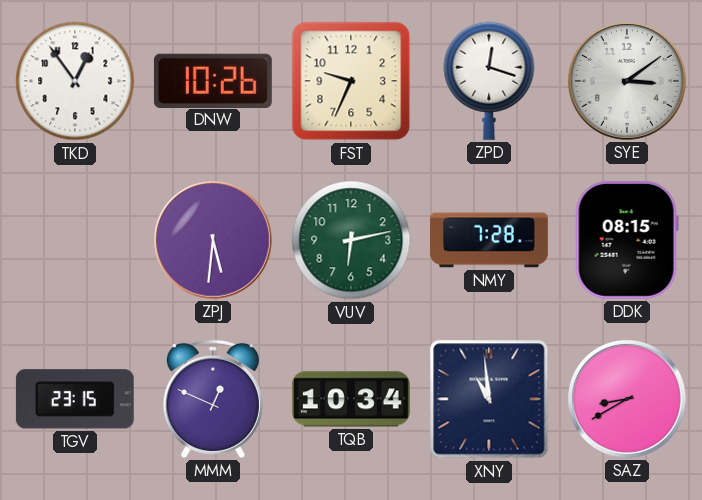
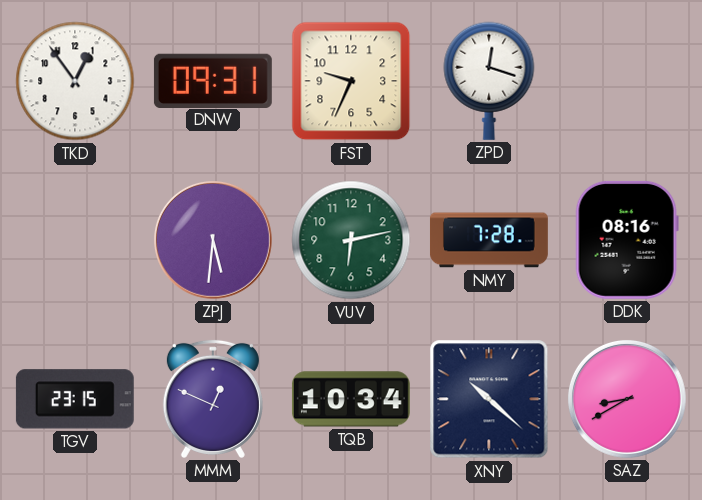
DNW: 10:26 -> 09:31
SYE: 3:09 -> none
DDK: 08:15 -> 08:16
XNY: 10:59 -> 10:22
